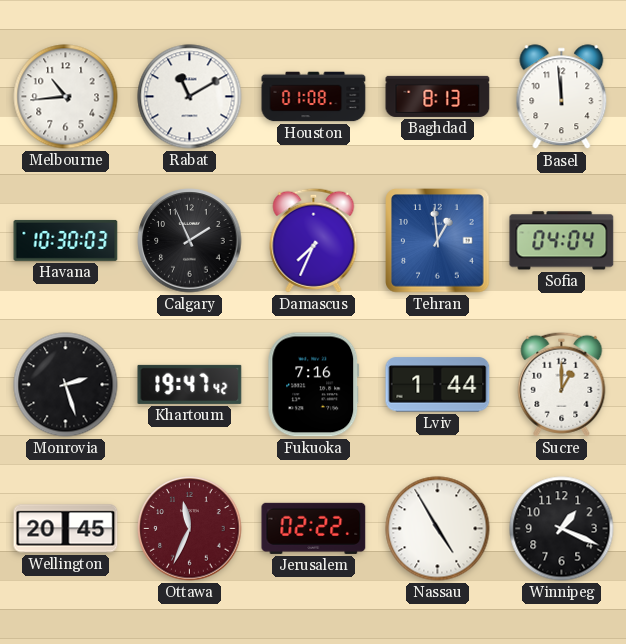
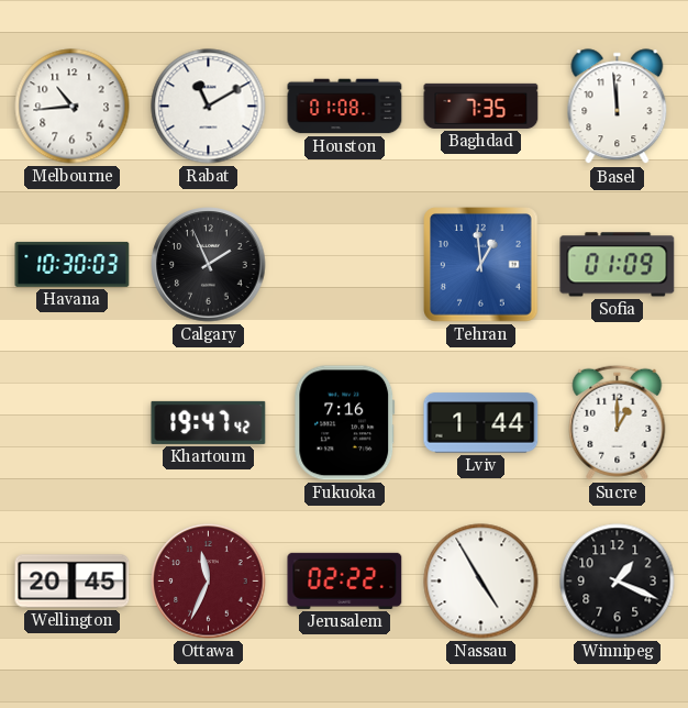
Baghdad: 8:13 -> 7:35
Damascus: 7:34 -> none
Sofia: 04:04 -> 01:09
Monrovia: 2:27 -> none
